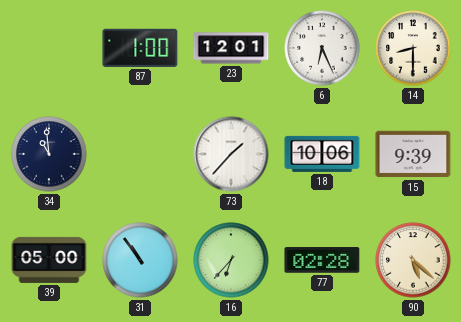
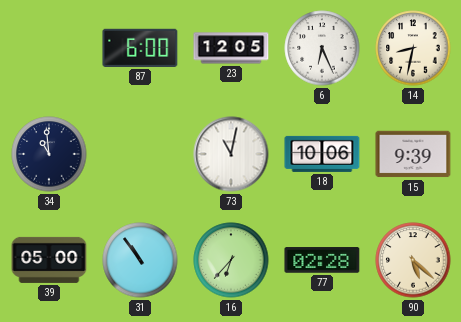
87: 1:00 -> 6:00
23: 12:01 -> 12:05
14: 8:30 -> 8:32
73: 1:37 -> 11:02
